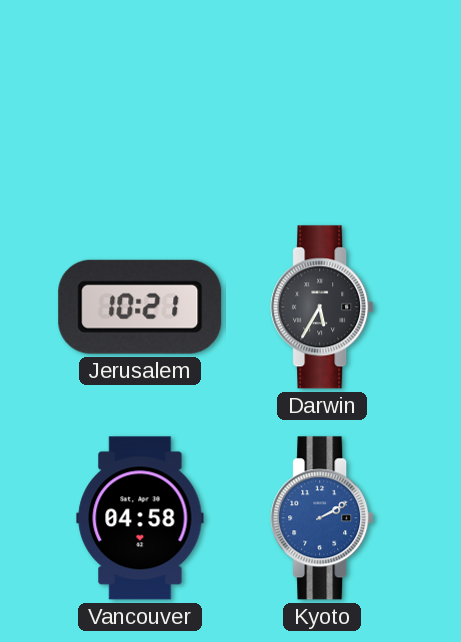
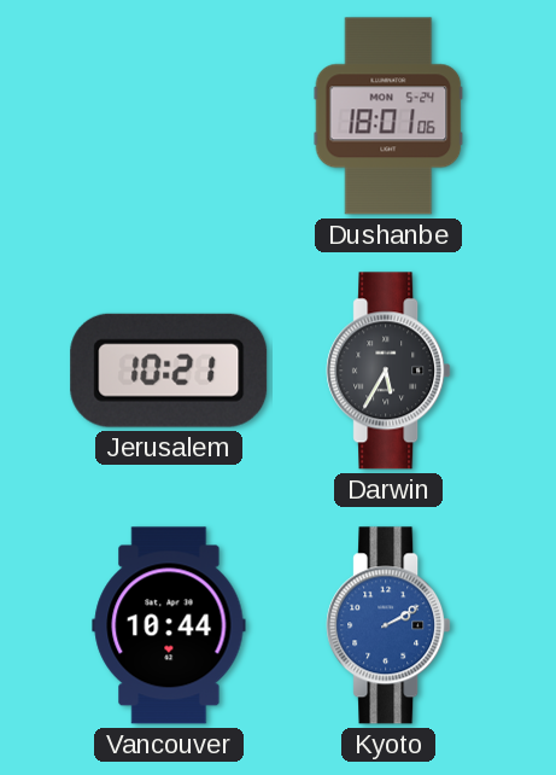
Dushanbe: none -> 18:01
Vancouver: 04:58 -> 10:44
